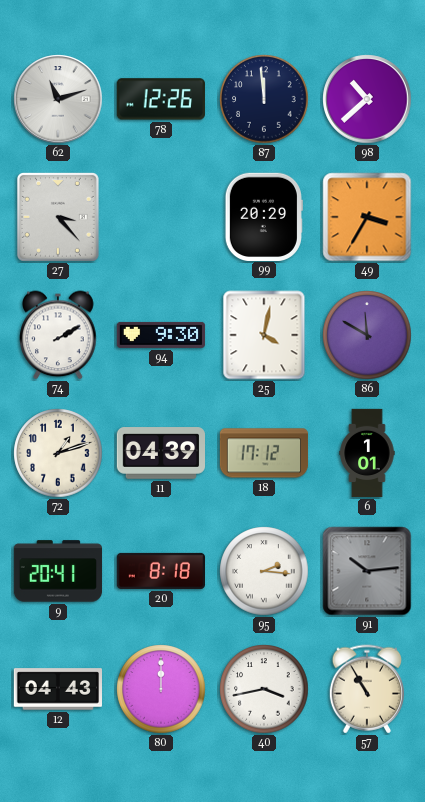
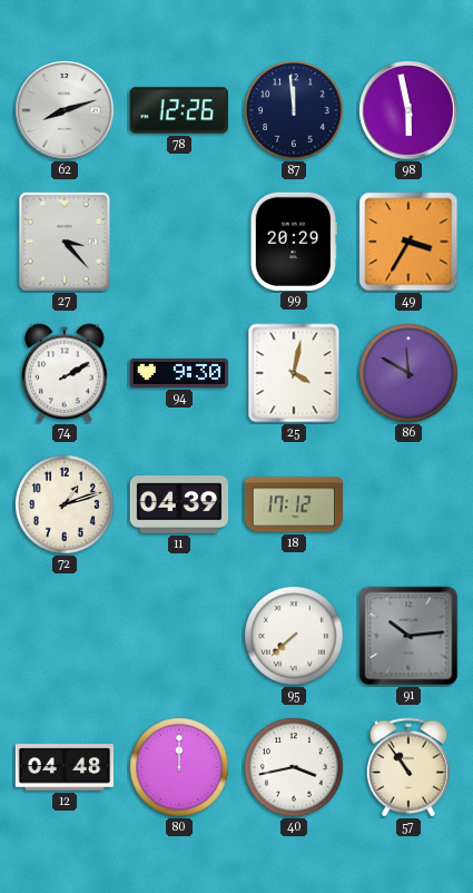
62: 11:12 -> 8:12
98: 10:38 -> 5:58
6: 1:01 -> none
9: 20:41 -> none
20: 8:18 -> none
95: 2:16 -> 7:38
12: 04:43 -> 04:48
57: 10:55 -> 10:54
